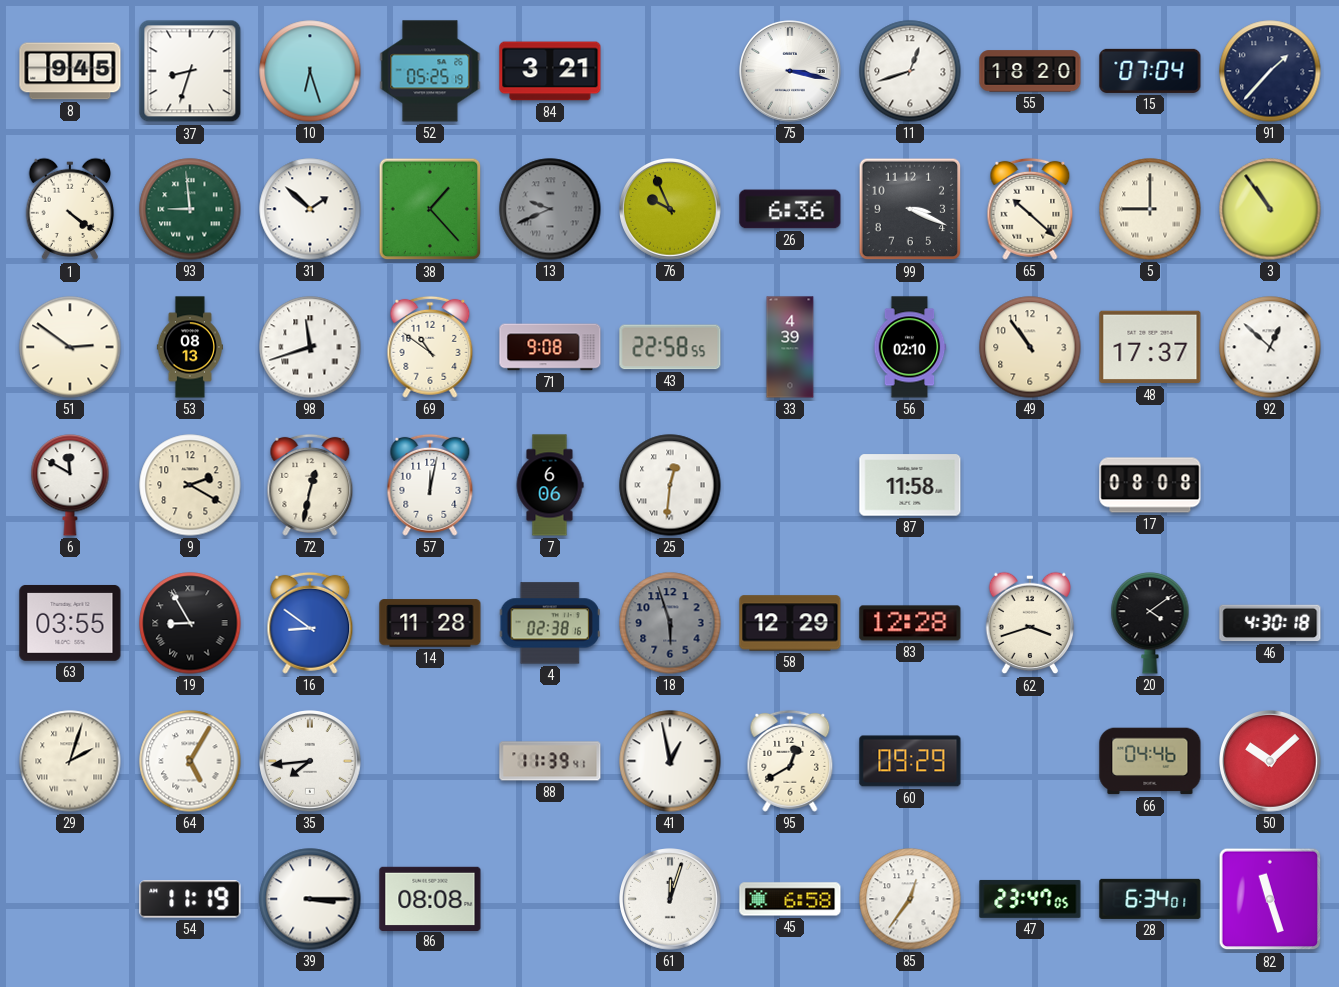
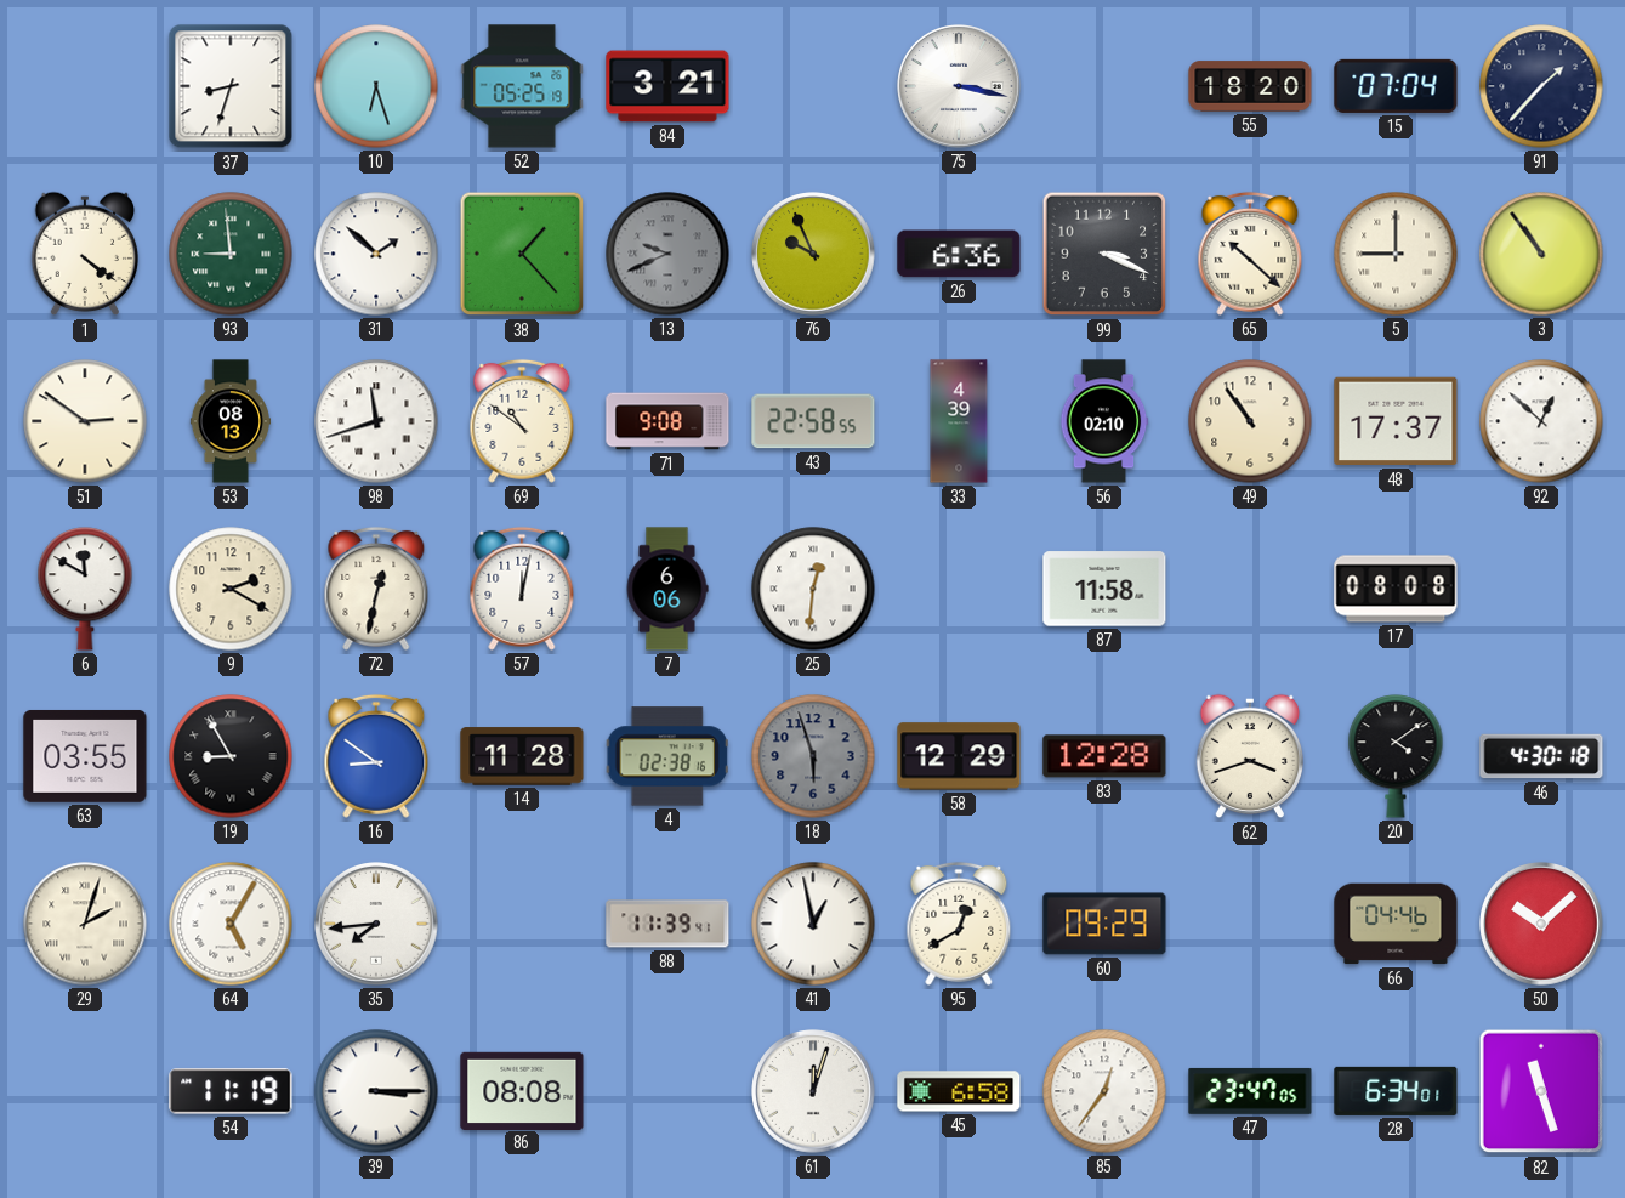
8: 9:45 -> none
11: 12:42 -> none
